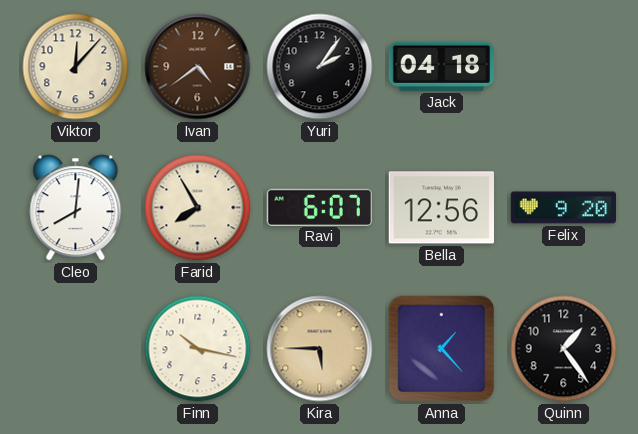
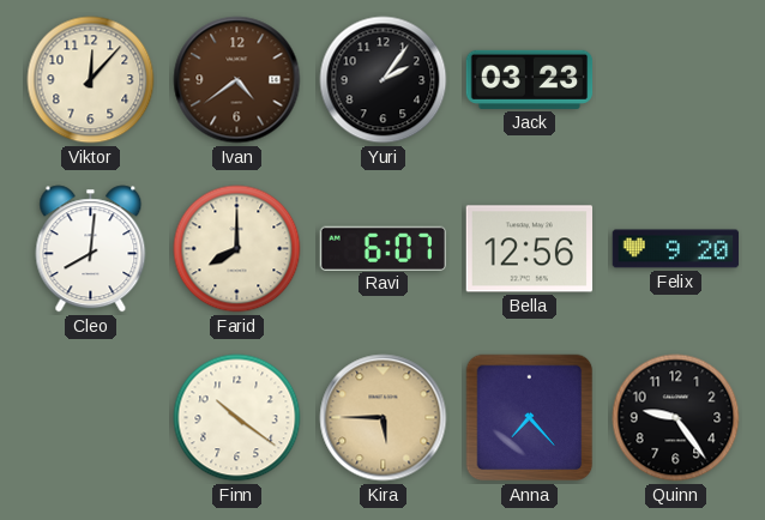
Jack: 04:18 -> 03:23
Farid: 7:55 -> 8:00
Finn: 10:17 -> 10:21
Anna: 1:23 -> 7:23
Quinn: 1:24 -> 9:24
